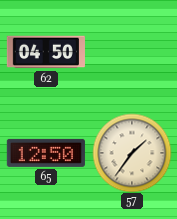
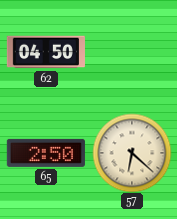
65: 12:50 -> 2:50
57: 1:36 -> 6:22
